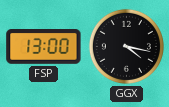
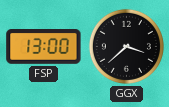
GGX: 4:17 -> 3:38
